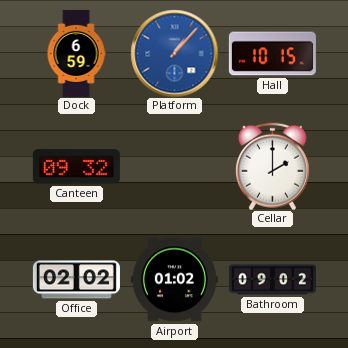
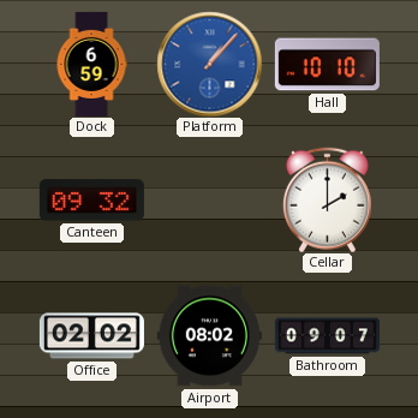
Hall: 10:15 -> 10:10
Airport: 01:02 -> 08:02
Bathroom: 09:02 -> 09:07
